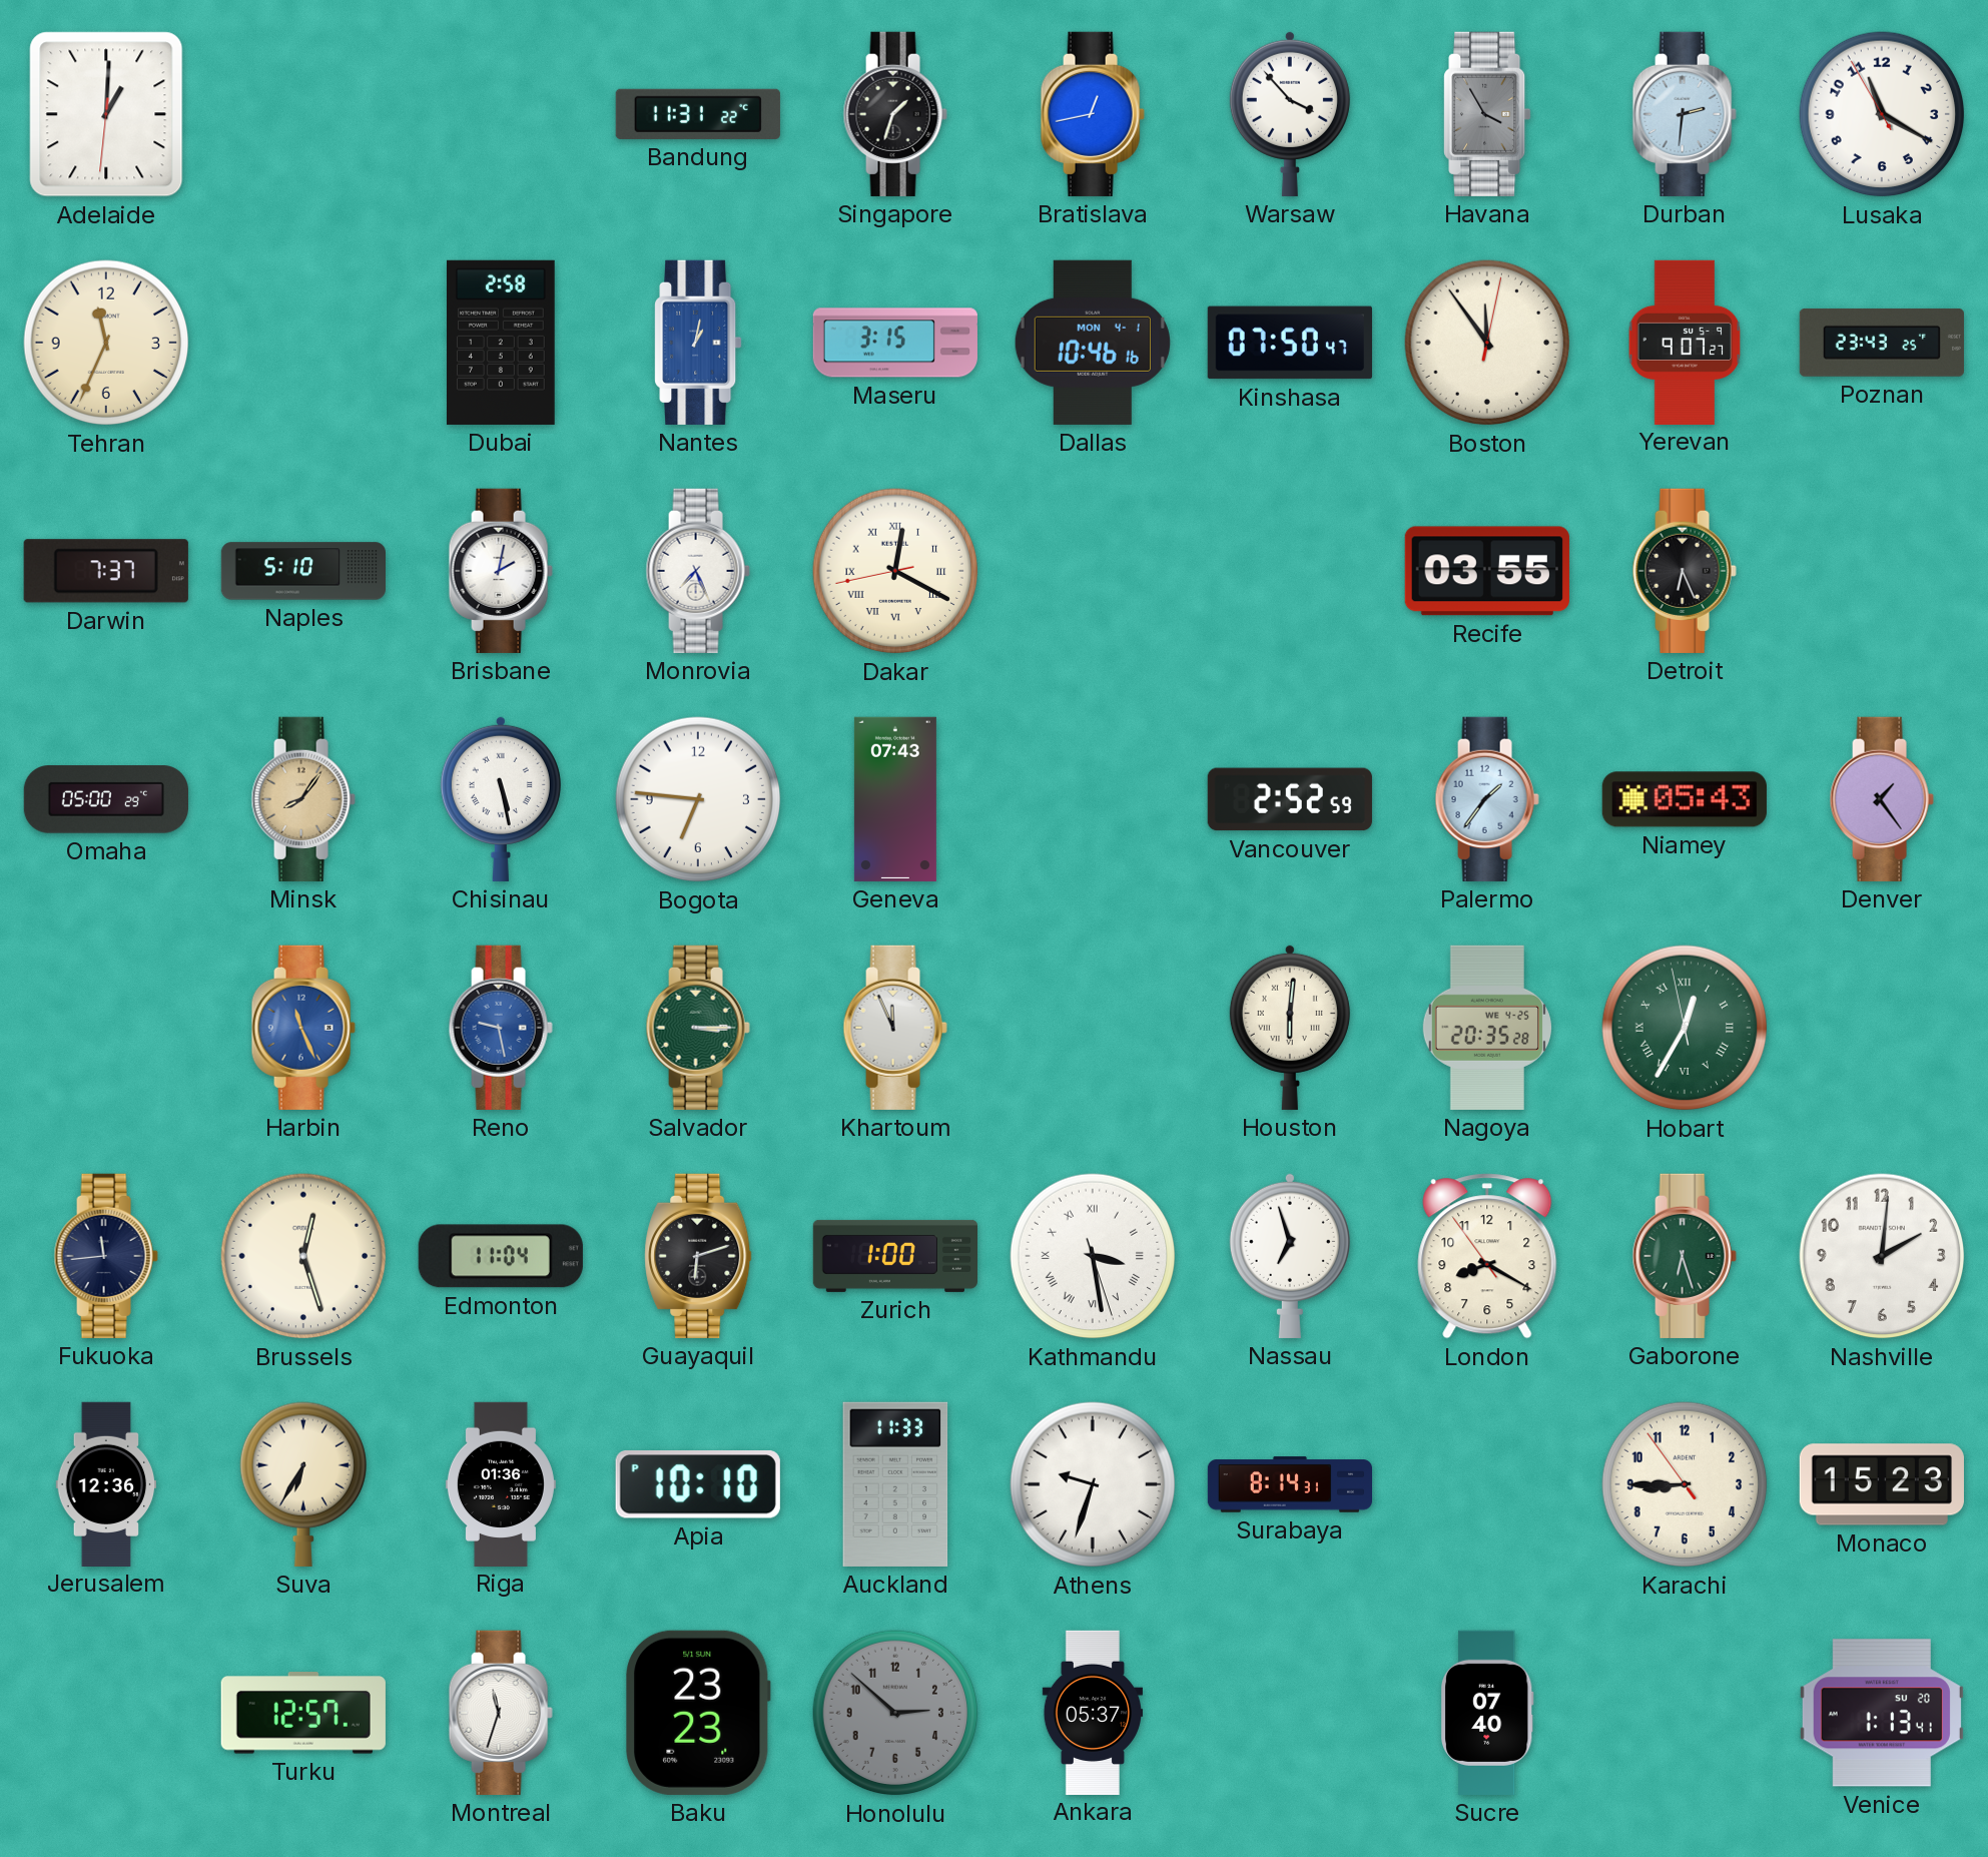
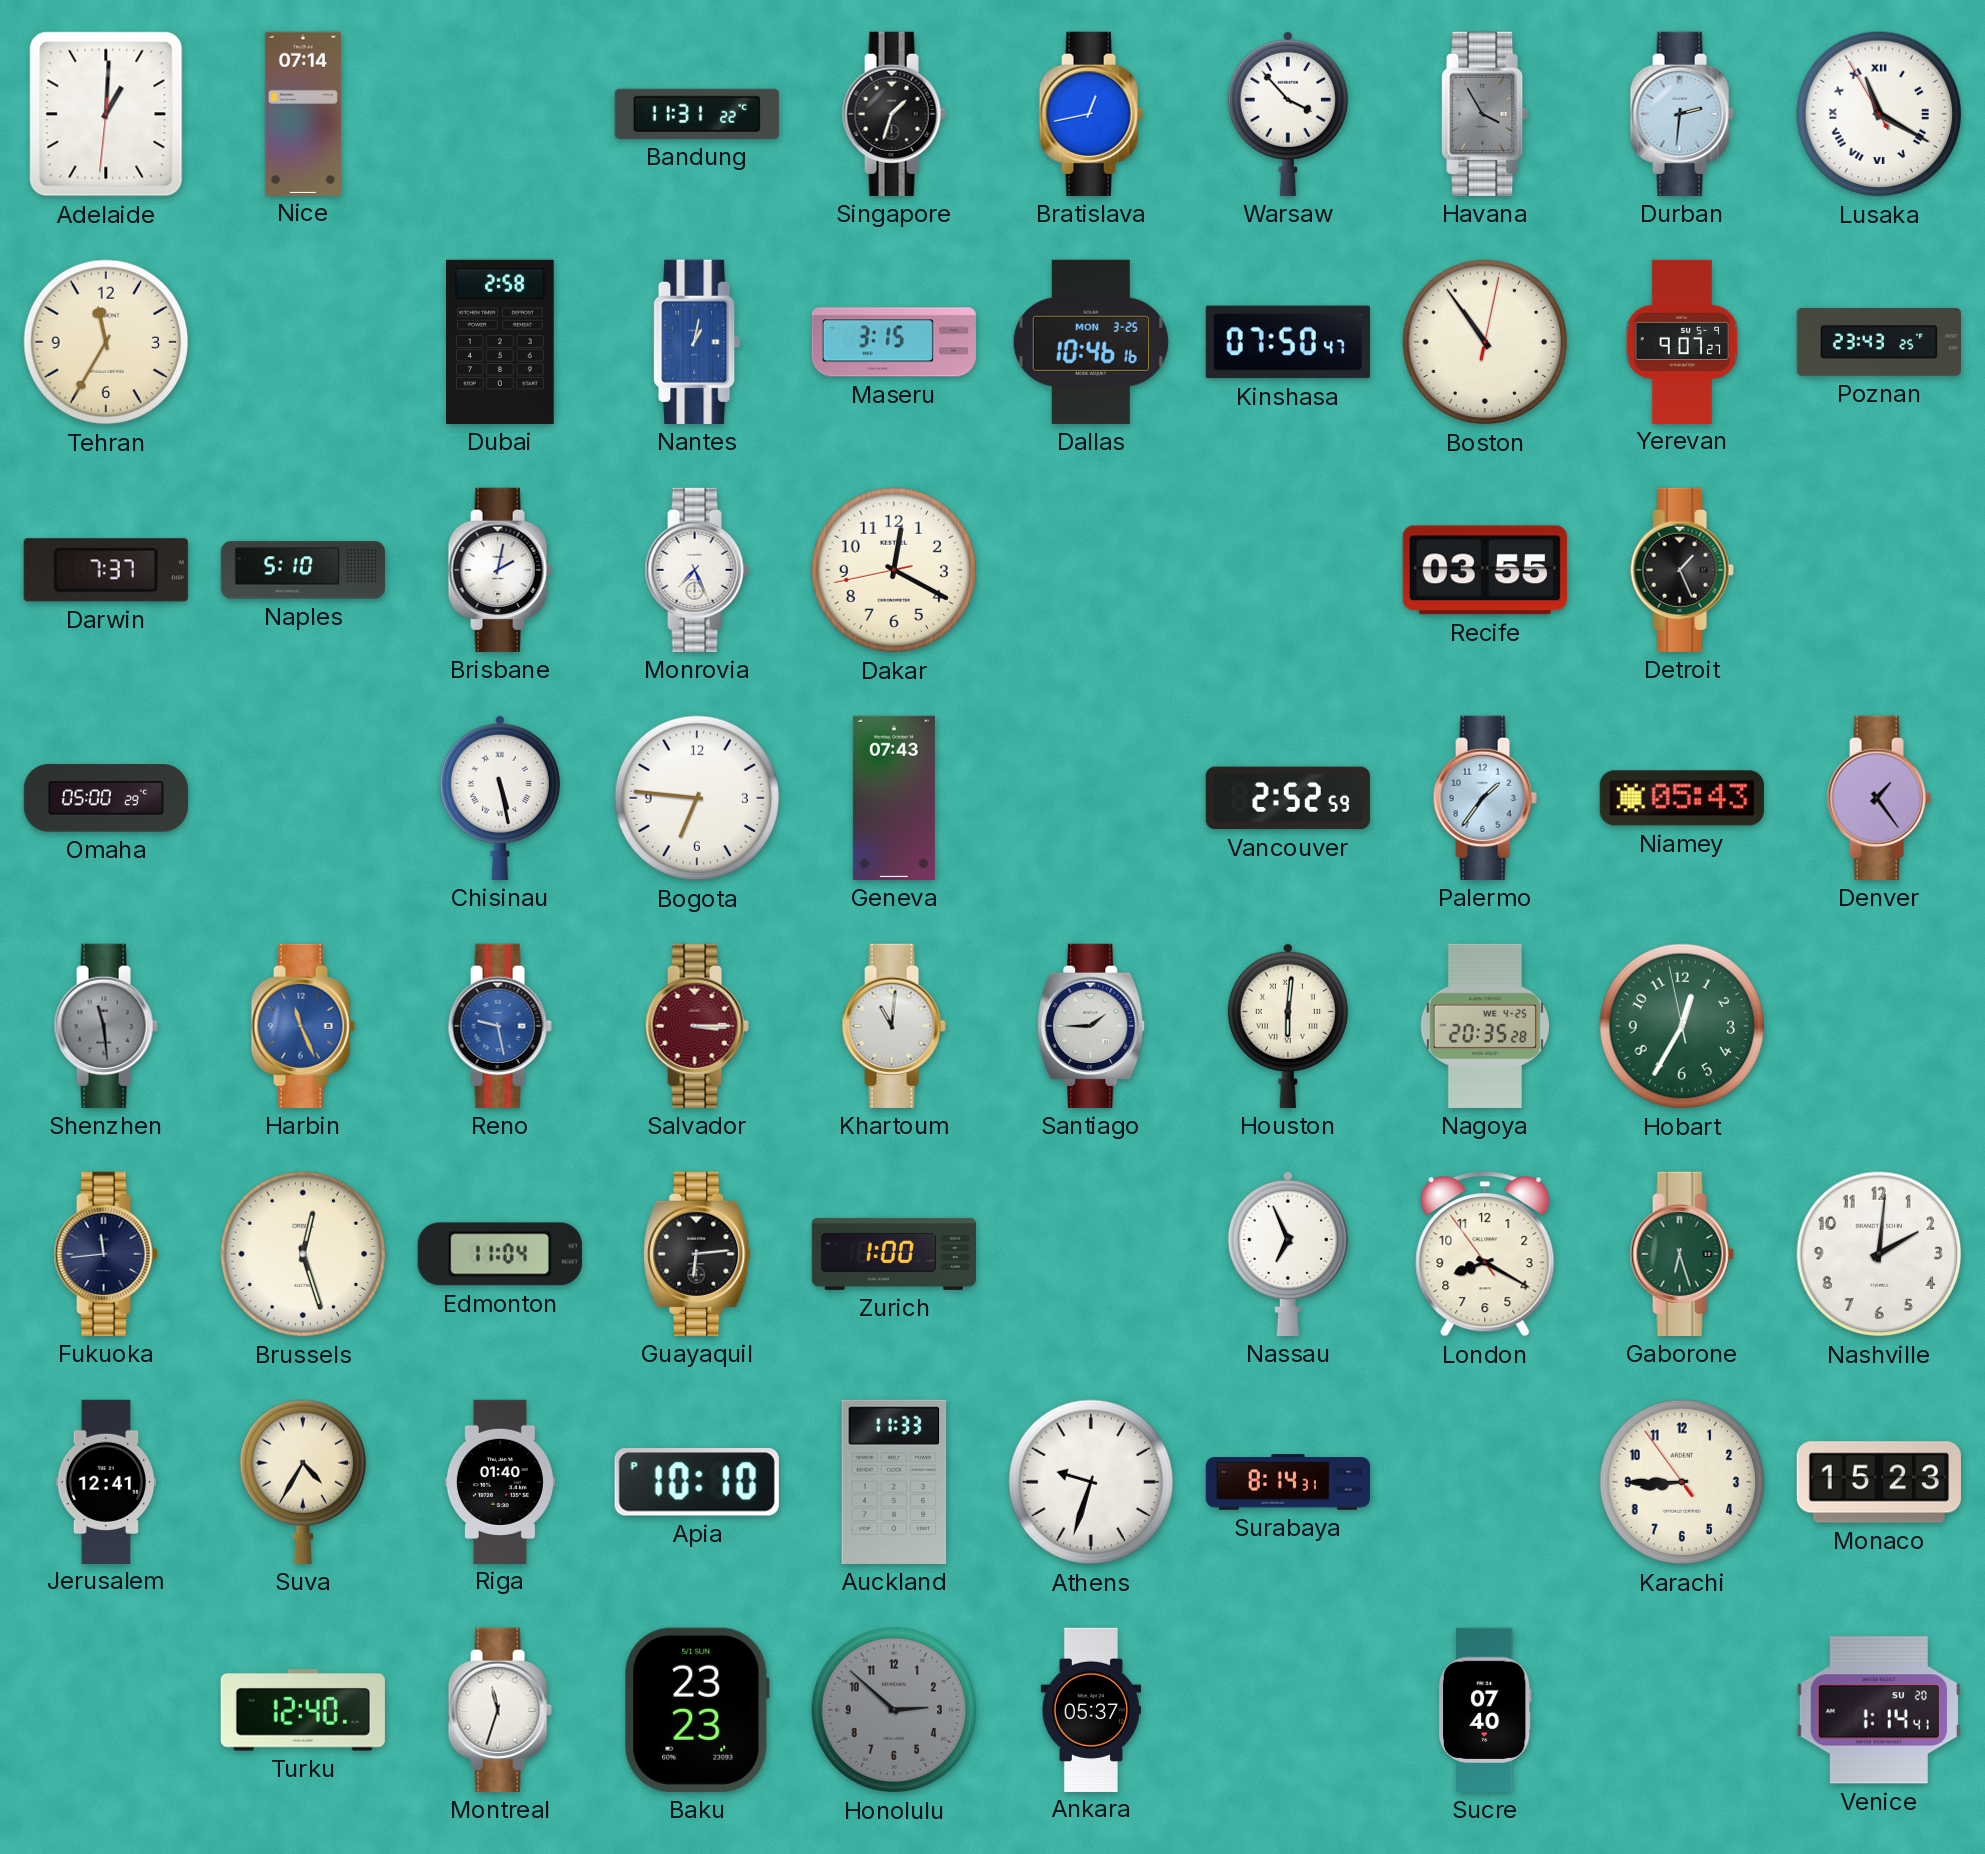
Nice: none -> 07:14
Lusaka numerals: Arabic -> Roman
Tehran: 11:34 -> 11:35
Dallas date: MON 4-1 -> MON 3-25
Boston: 11:54 -> 10:54
Dakar numerals: Roman -> Arabic
Detroit: 6:26 -> 1:26
Minsk: 8:06 -> none
Shenzhen: none -> 11:29
Salvador dial: green -> burgundy
Khartoum: 11:56 -> 11:01
Santiago: none -> 1:45
Hobart numerals: Roman -> Arabic
Guayaquil: 6:12 -> 6:14
Kathmandu: 3:28 -> none
Nassau: 6:57 -> 6:56
Jerusalem: 12:36 -> 12:41
Suva: 6:35 -> 4:35
Riga: 01:36 -> 01:40
Turku: 12:57 -> 12:40
Venice: 1:13 -> 1:14
